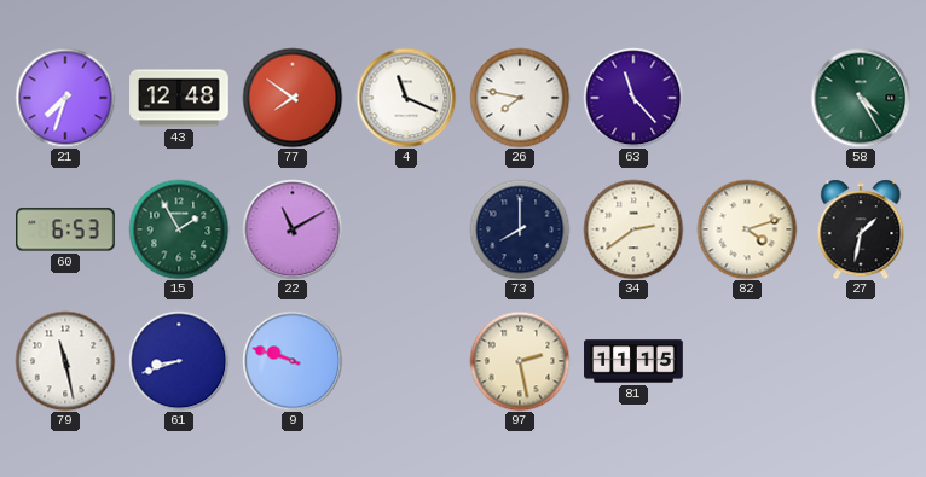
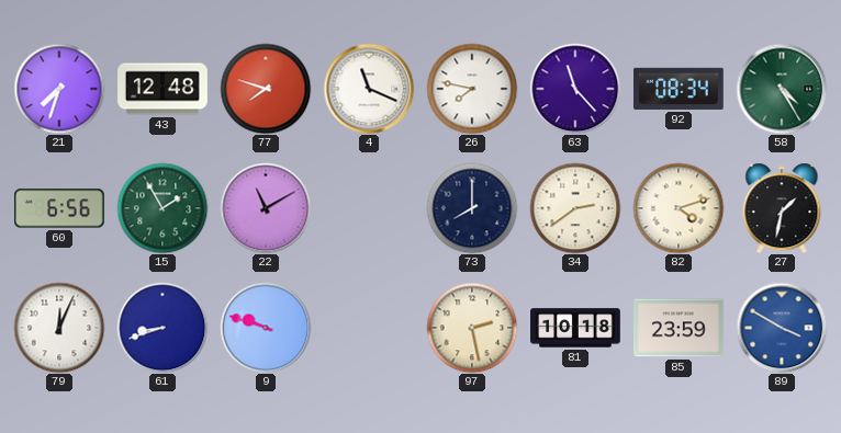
77: 7:51 -> 7:48
92: none -> 08:34
60: 6:53 -> 6:56
79: 11:28 -> 12:04
81: 11:15 -> 10:18
85: none -> 23:59
89: none -> 3:50
